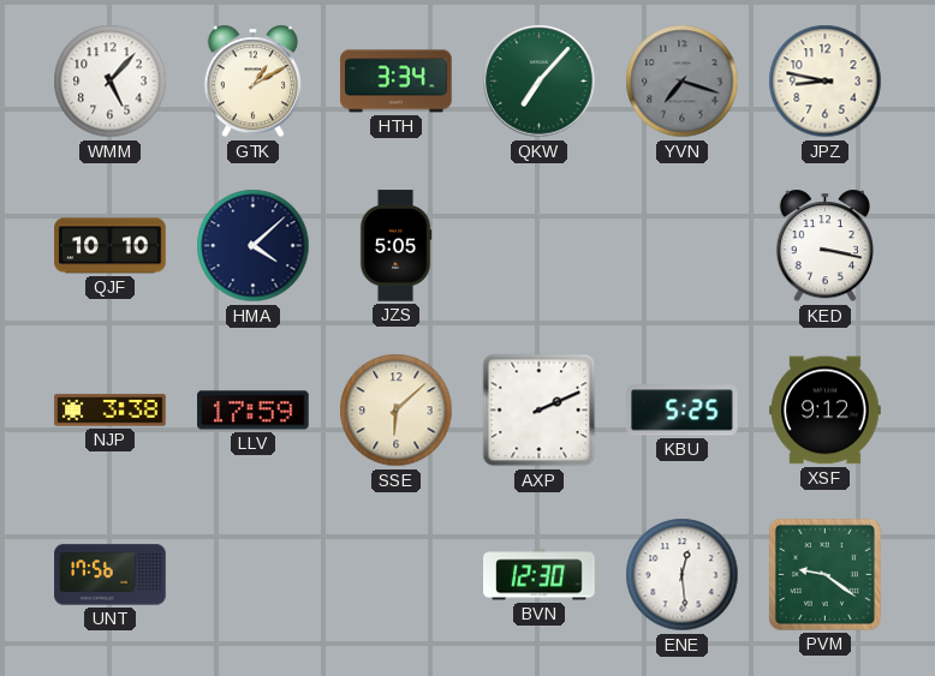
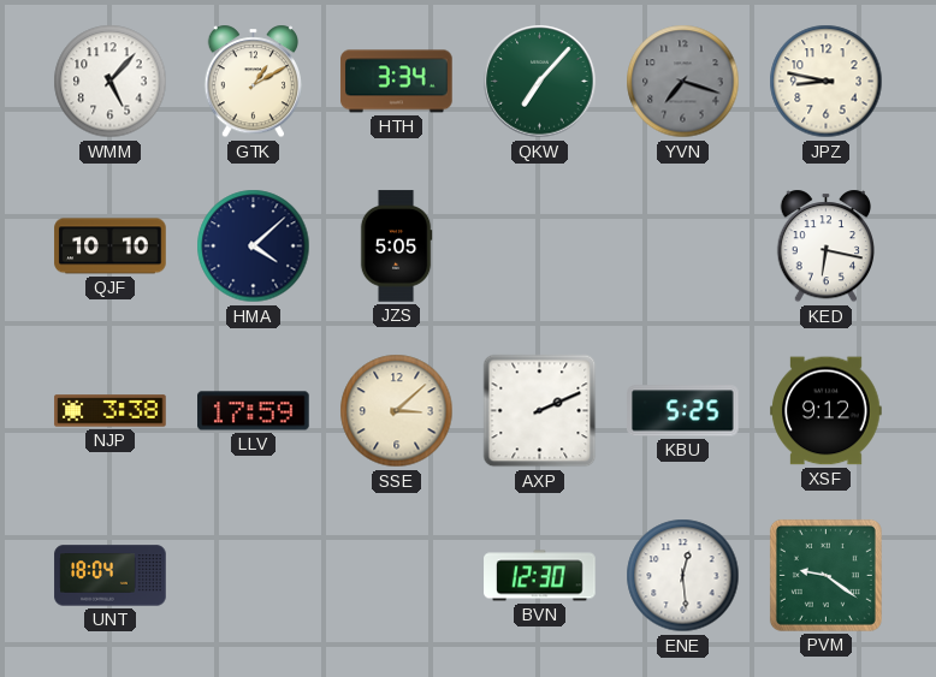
KED: 3:17 -> 6:17
SSE: 6:08 -> 3:08
UNT: 17:56 -> 18:04
